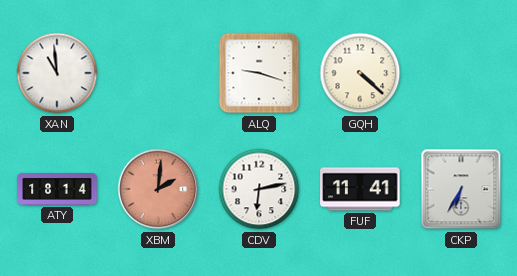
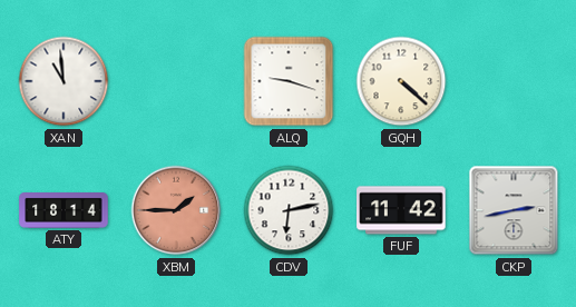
XBM: 2:01 -> 1:45
FUF: 11:41 -> 11:42
CKP: 6:35 -> 2:43
